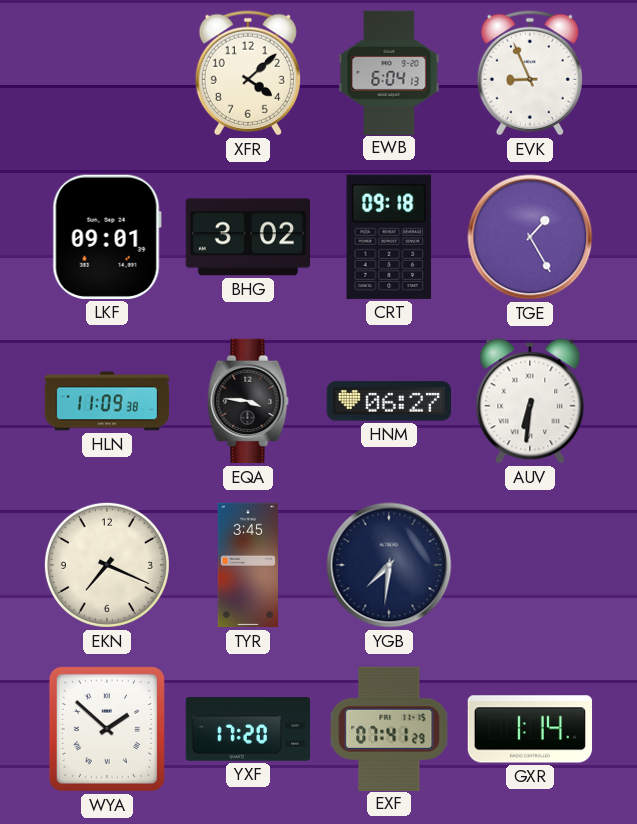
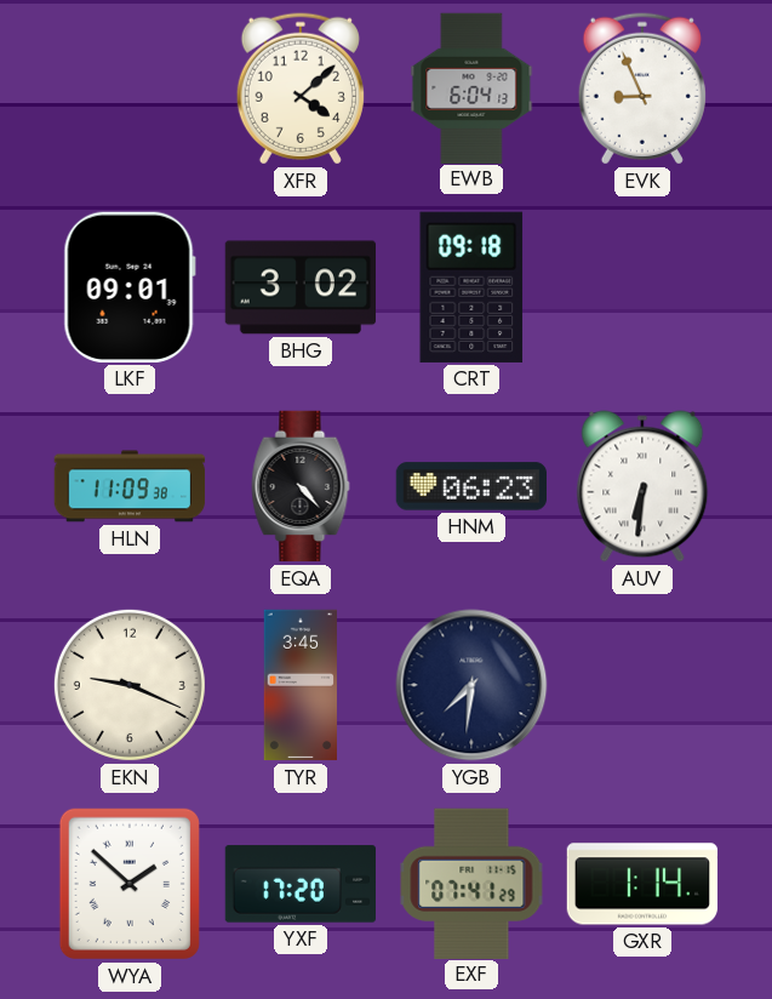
TGE: 1:25 -> none
EQA: 3:46 -> 4:23
HNM: 06:27 -> 06:23
EKN: 7:19 -> 9:19
